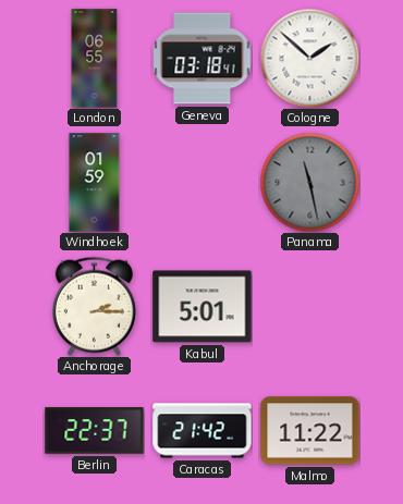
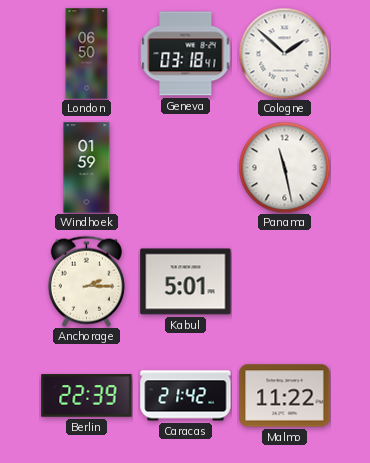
London: 06:55 -> 06:50
Panama dial: grey -> white
Berlin: 22:37 -> 22:39
